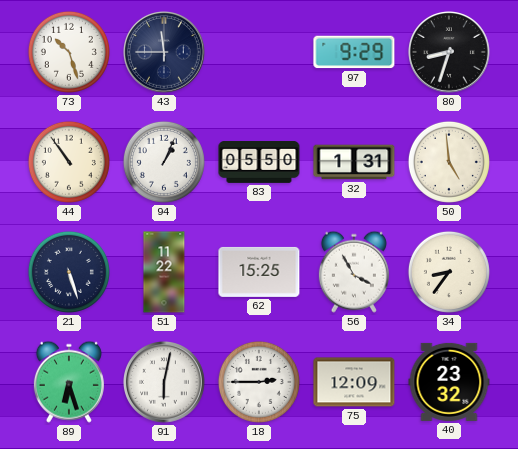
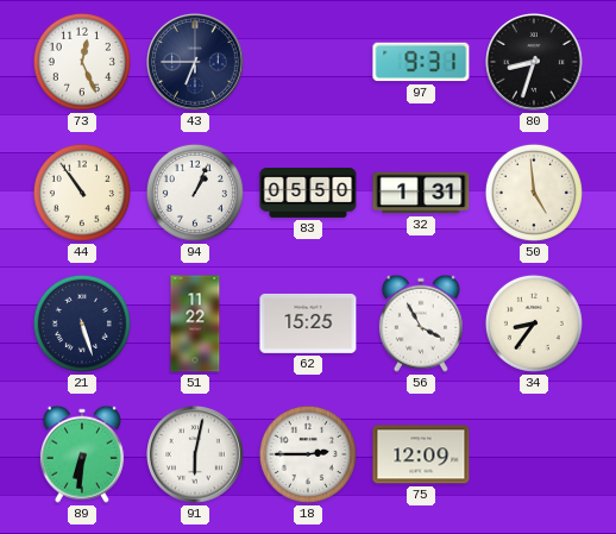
73: 10:27 -> 12:26
43: 11:45 -> 6:45
97: 9:29 -> 9:31
89: 6:27 -> 6:31
40: 23:32 -> none
